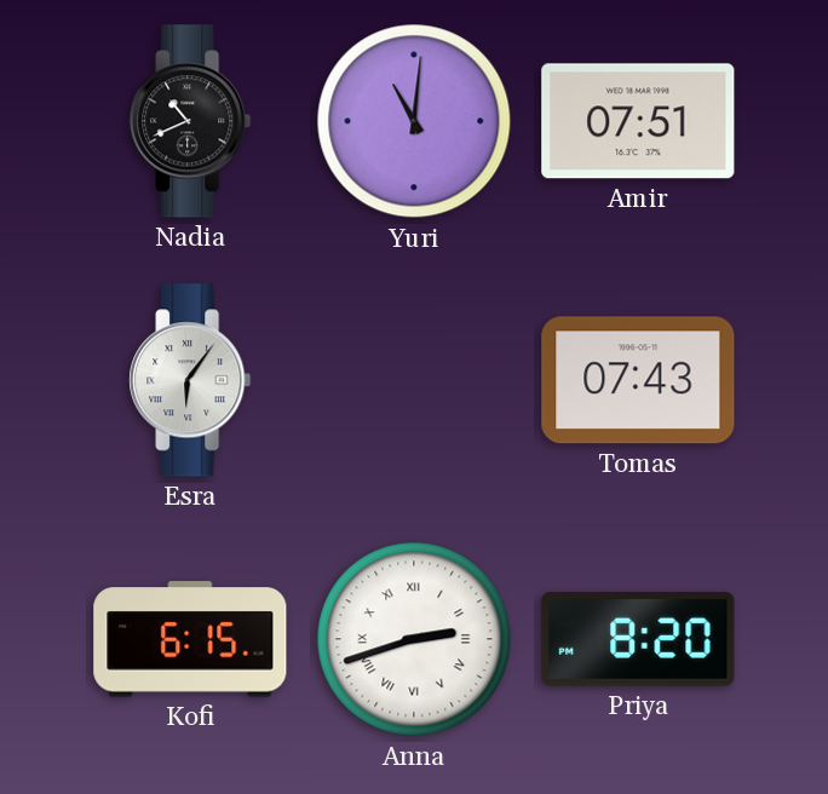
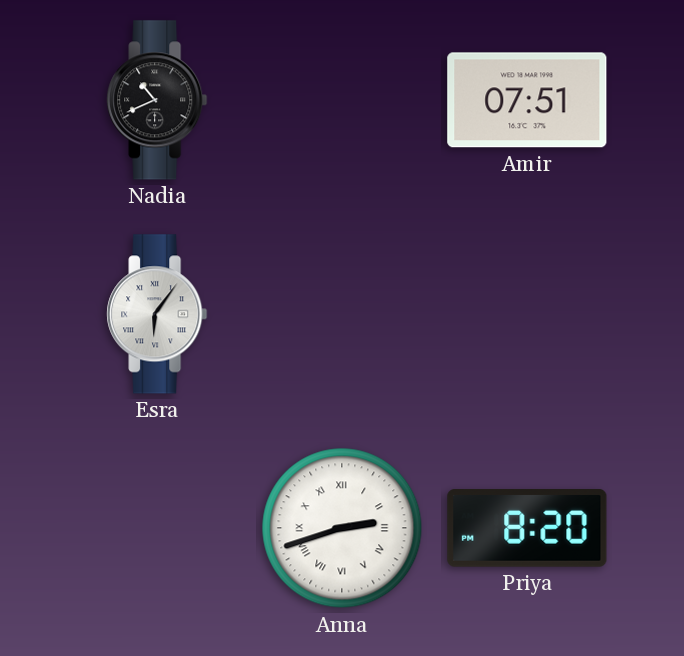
Yuri: 11:01 -> none
Tomas: 07:43 -> none
Kofi: 6:15 -> none
